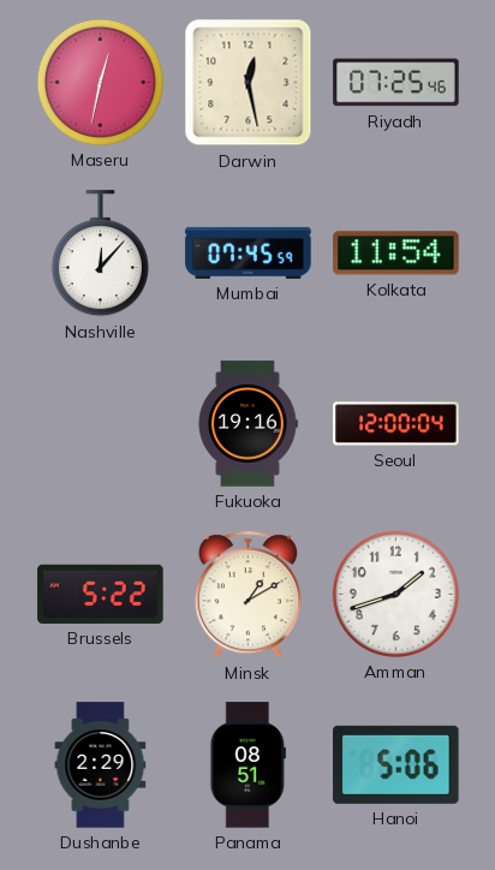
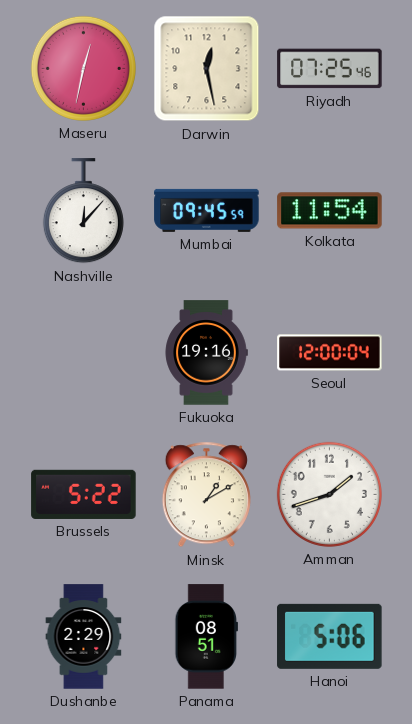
Mumbai: 07:45 -> 09:45
